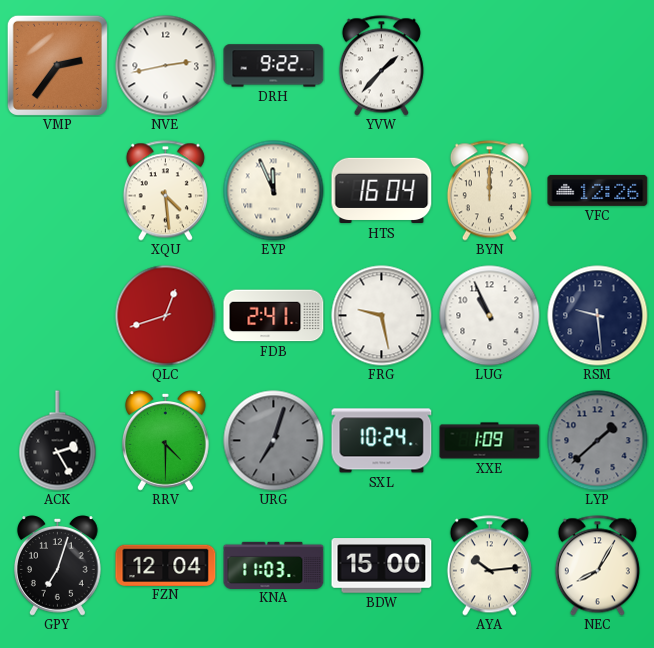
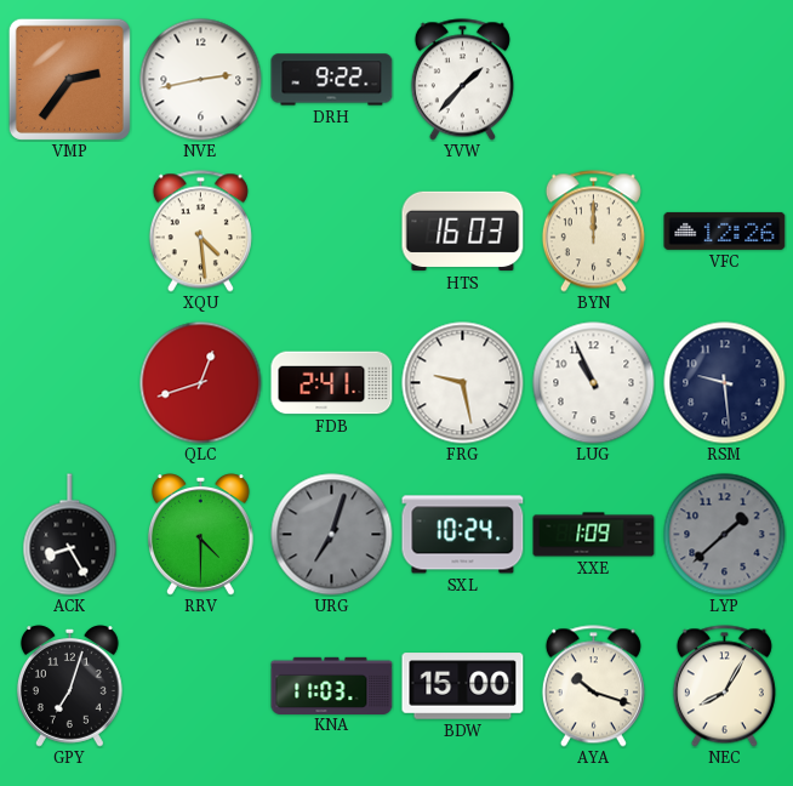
EYP: 11:56 -> none
HTS: 16:04 -> 16:03
ACK: 2:25 -> 8:25
FZN: 12:04 -> none
AYA: 10:14 -> 10:18
